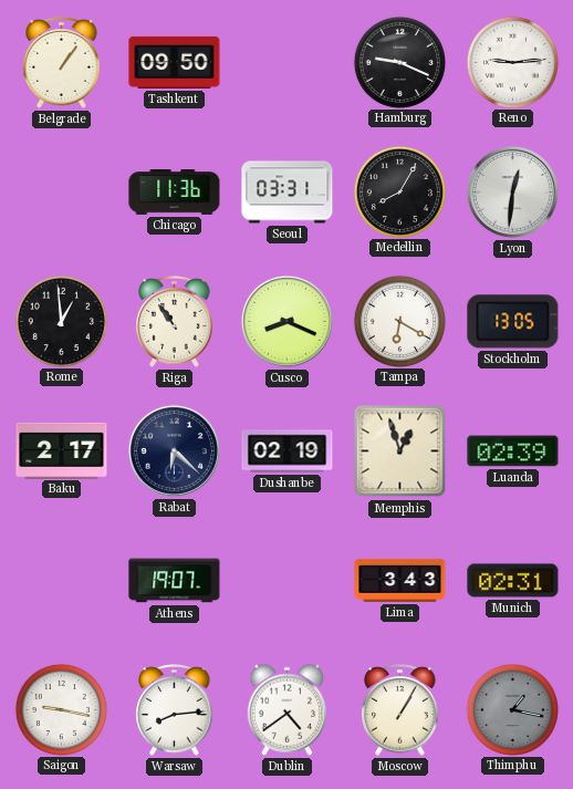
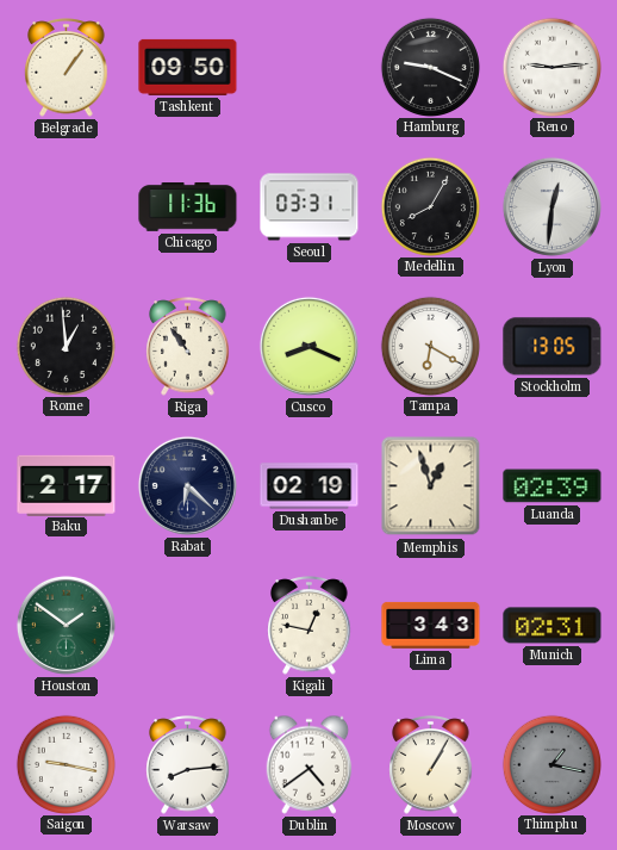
Houston: none -> 1:51
Athens: 19:07 -> none
Kigali: none -> 12:47
